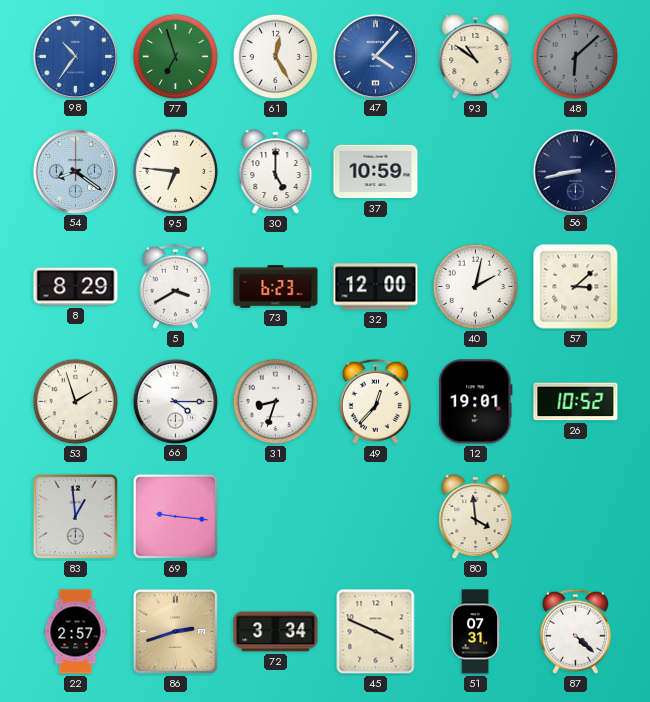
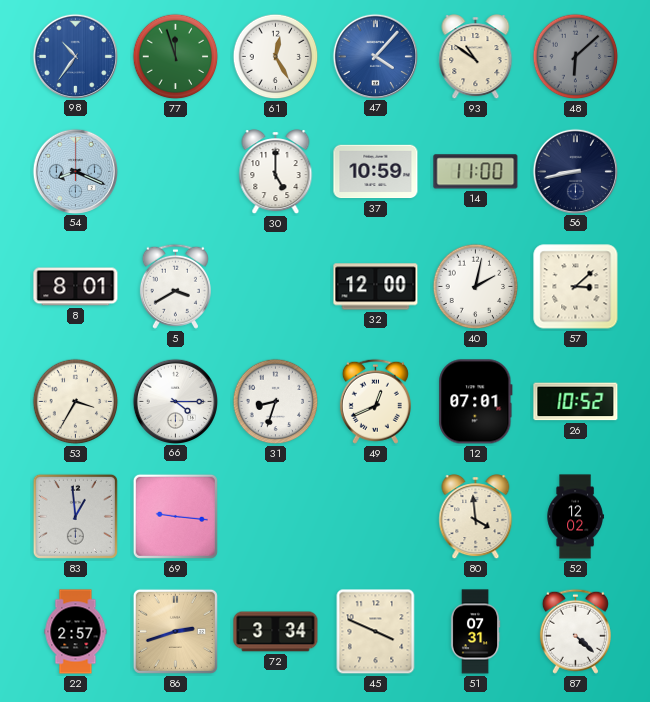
77: 6:57 -> 11:57
54: 8:21 -> 8:19
95: 6:46 -> none
14: none -> 11:00
8: 8:29 -> 8:01
73: 6:23 -> none
53: 1:57 -> 3:35
49: 12:37 -> 12:41
12: 19:01 -> 07:01
52: none -> 12:02
